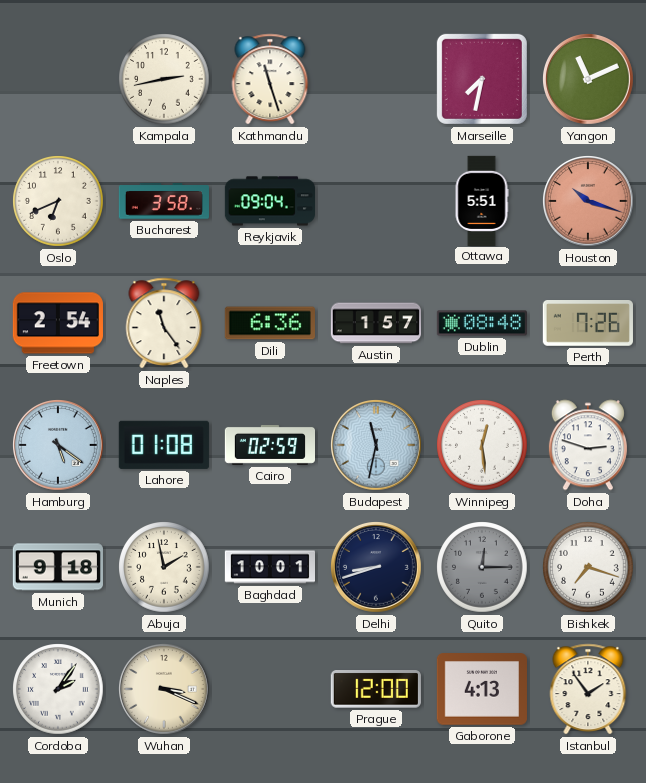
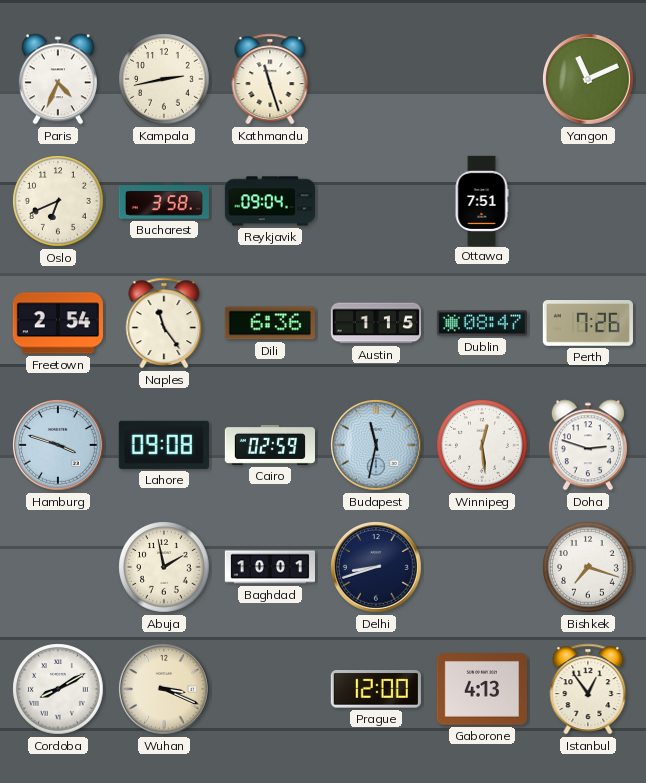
Paris: none -> 4:34
Marseille: 7:32 -> none
Ottawa: 5:51 -> 7:51
Houston: 10:18 -> none
Austin: 1:57 -> 1:15
Dublin: 08:48 -> 08:47
Hamburg: 5:21 -> 3:48
Lahore: 01:08 -> 09:08
Munich: 9:18 -> none
Quito: 12:15 -> none
Cordoba: 2:06 -> 8:10
Istanbul: 1:54 -> 12:54
